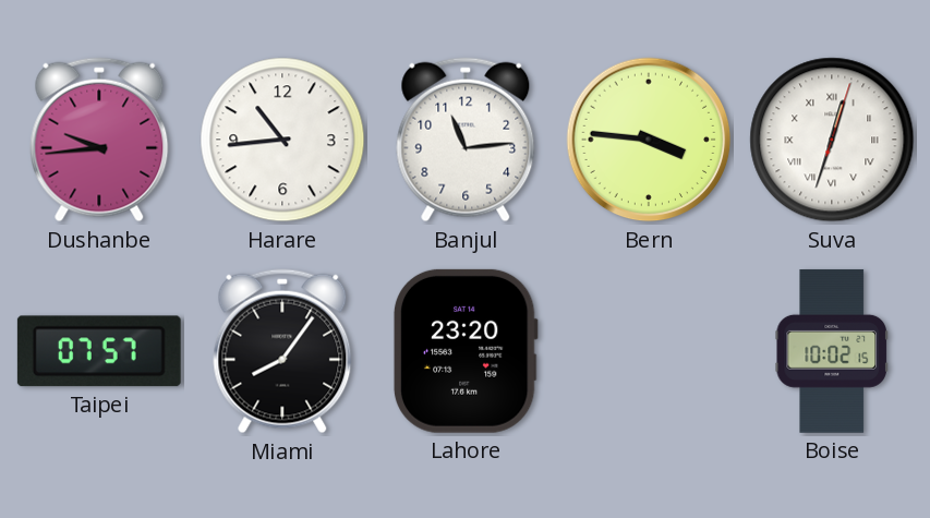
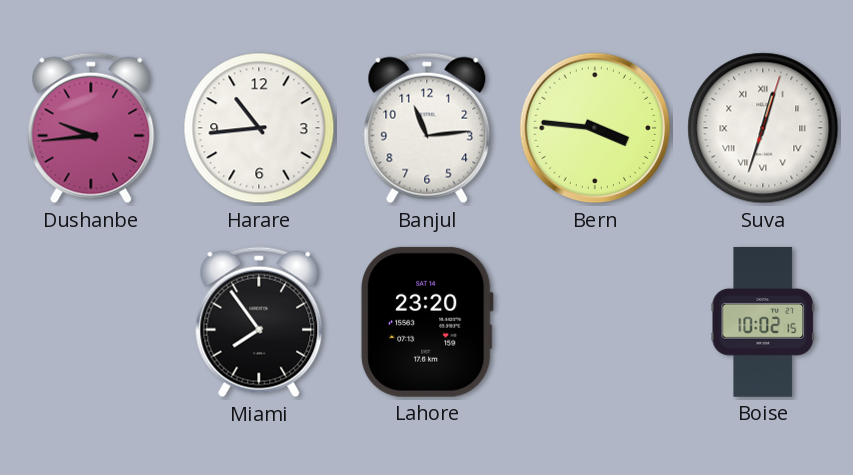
Taipei: 07:57 -> none
Miami: 8:06 -> 7:54
